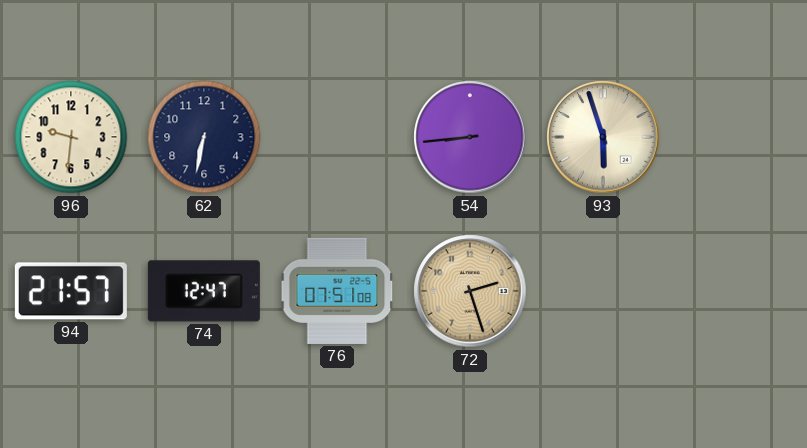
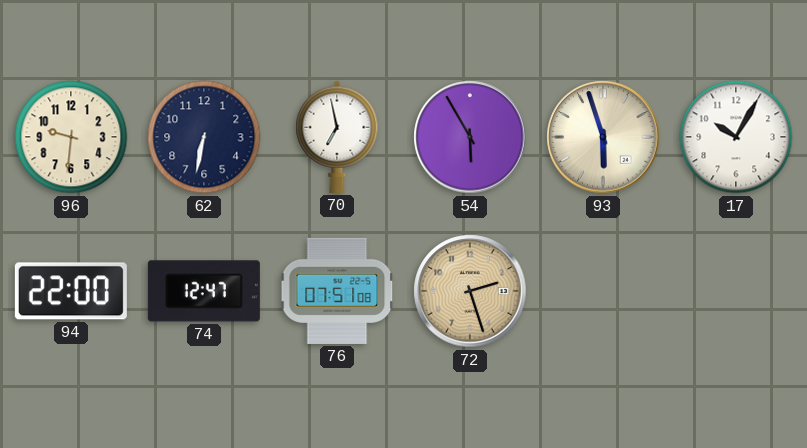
70: none -> 6:58
54: 8:44 -> 5:55
17: none -> 10:05
94: 21:57 -> 22:00
